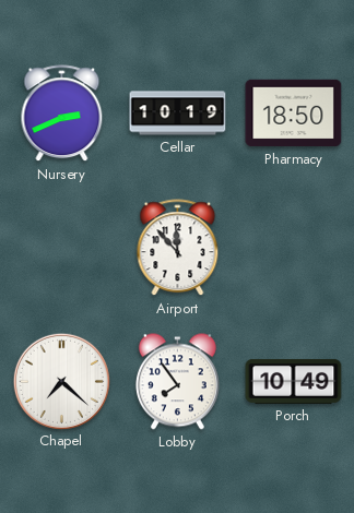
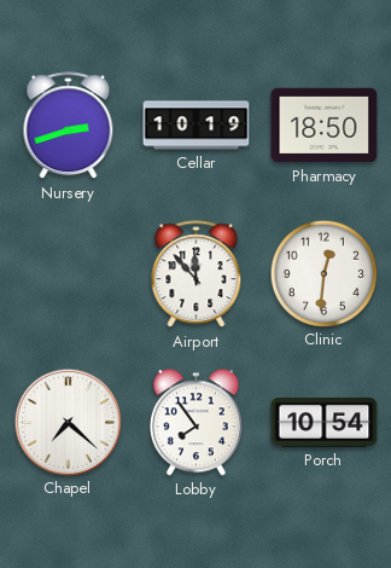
Nursery: 2:41 -> 2:42
Clinic: none -> 12:31
Porch: 10:49 -> 10:54
